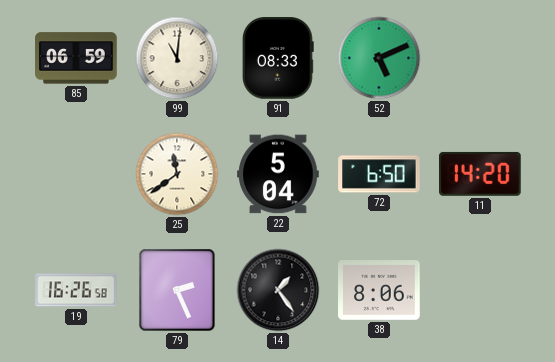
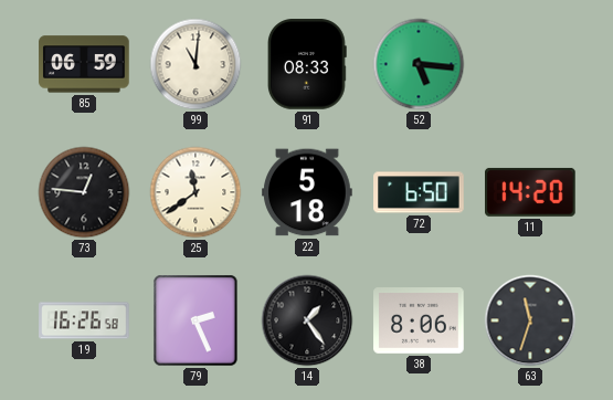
52: 5:11 -> 5:16
73: none -> 12:46
22: 5:04 -> 5:18
63: none -> 11:33
